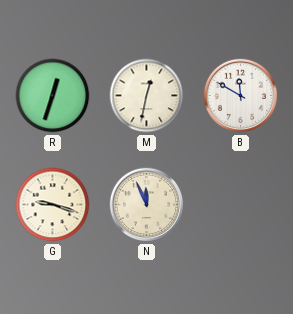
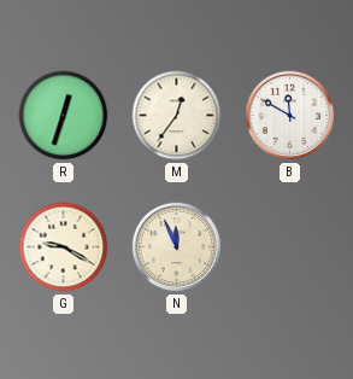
M: 12:32 -> 12:36
G: 9:18 -> 9:20
